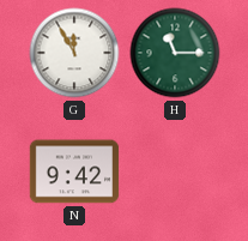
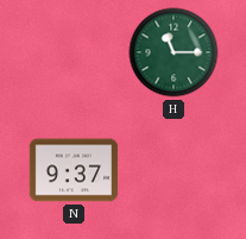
G: 11:55 -> none
N: 9:42 -> 9:37
